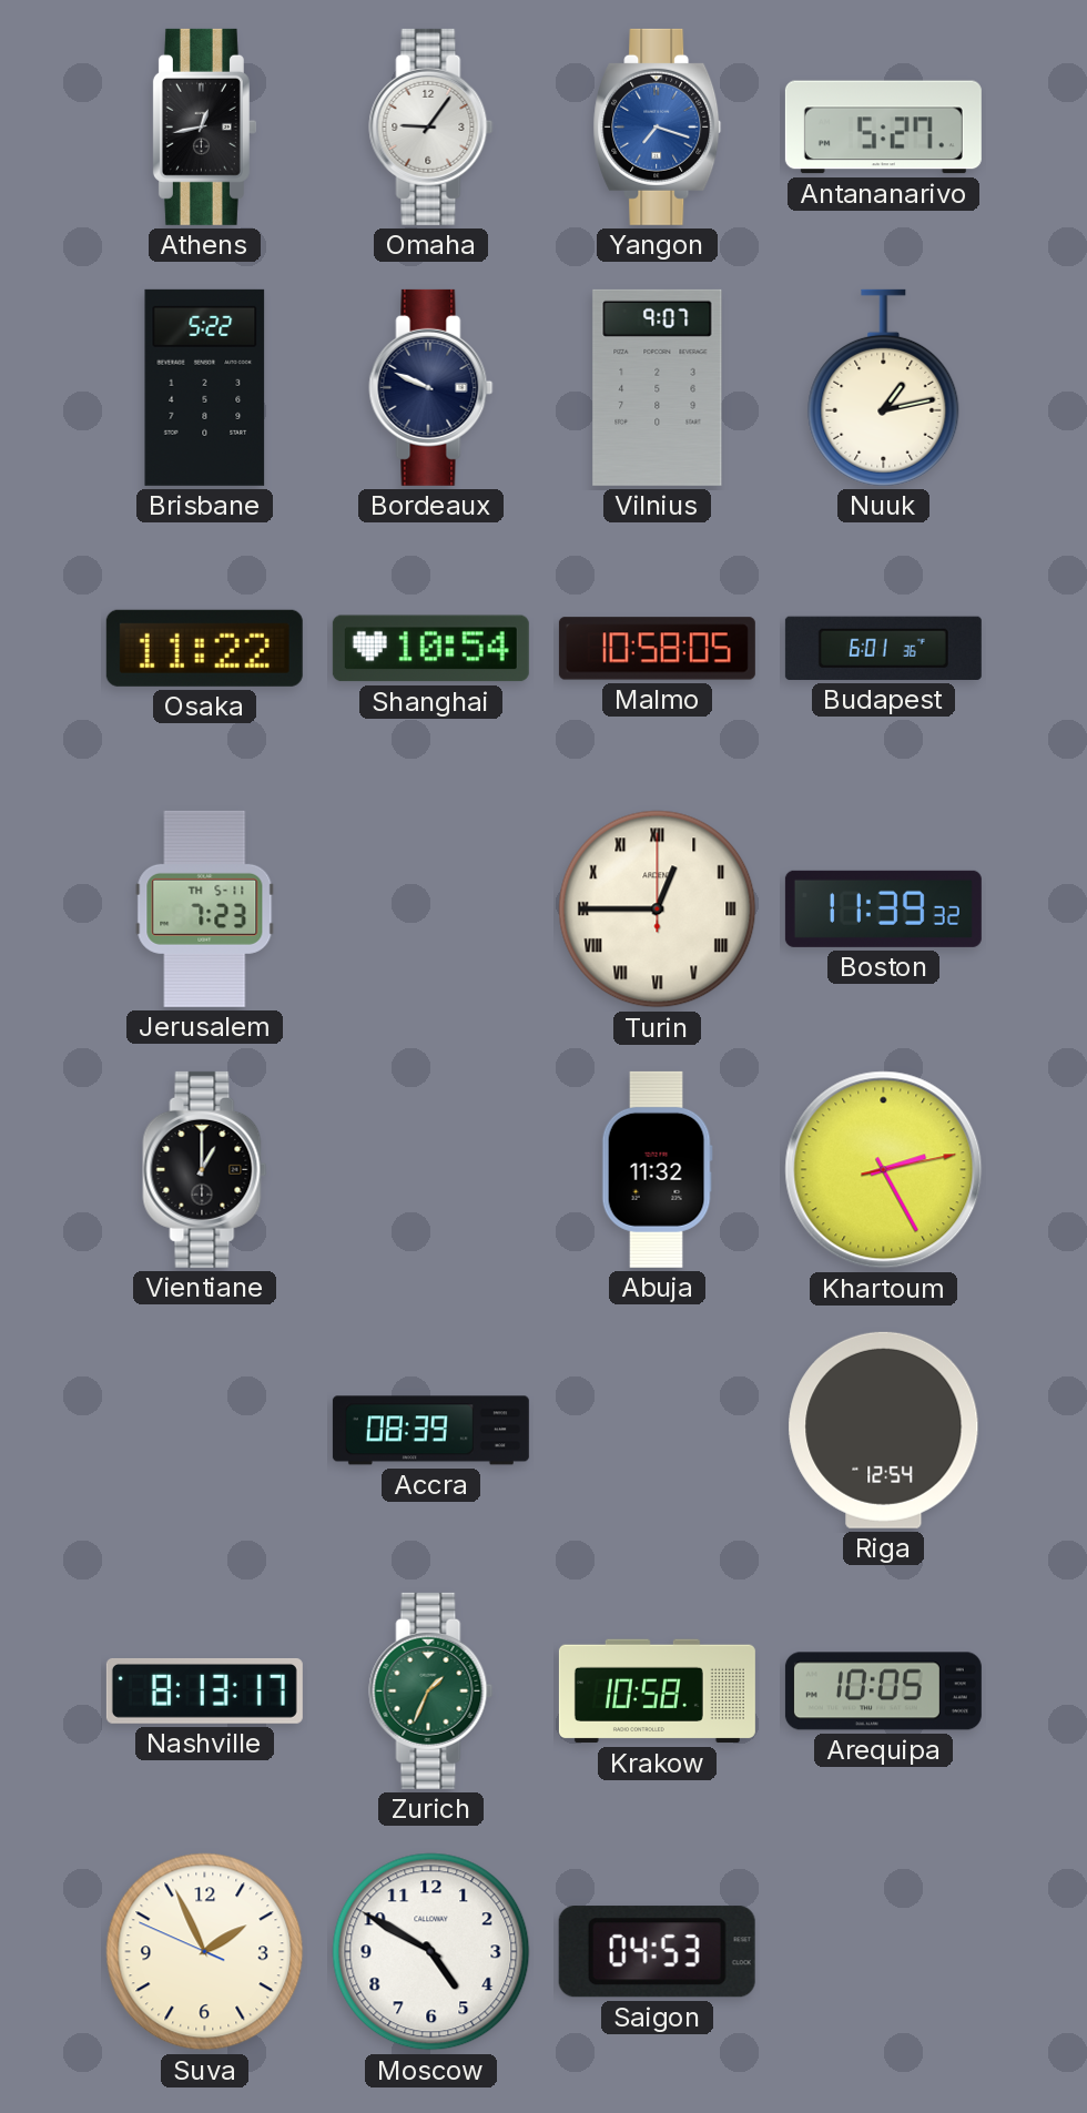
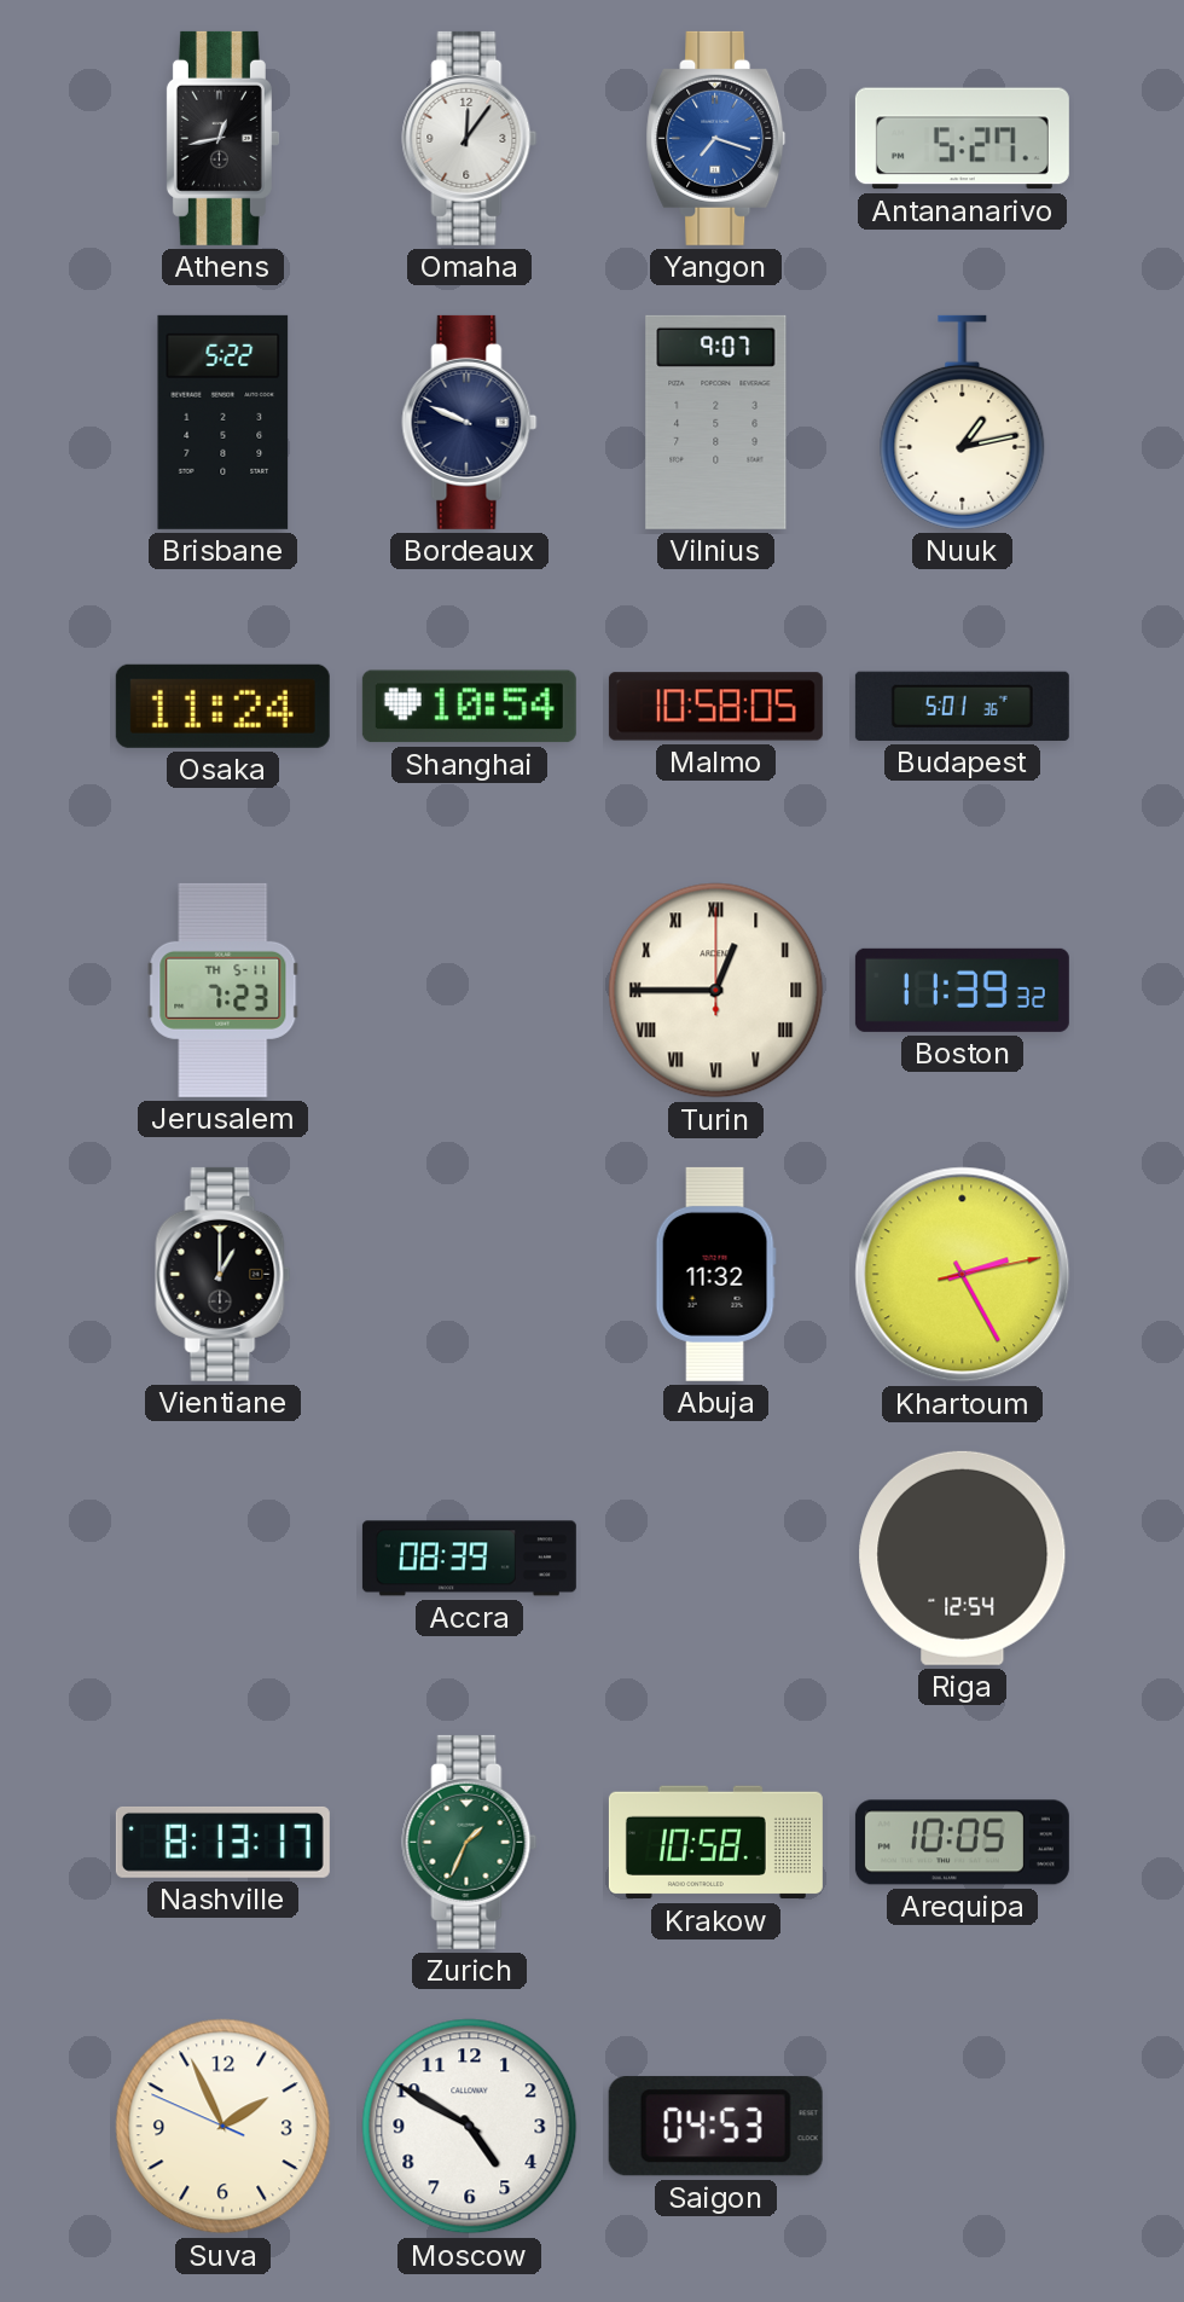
Omaha: 9:06 -> 12:06
Osaka: 11:22 -> 11:24
Budapest: 6:01 -> 5:01
